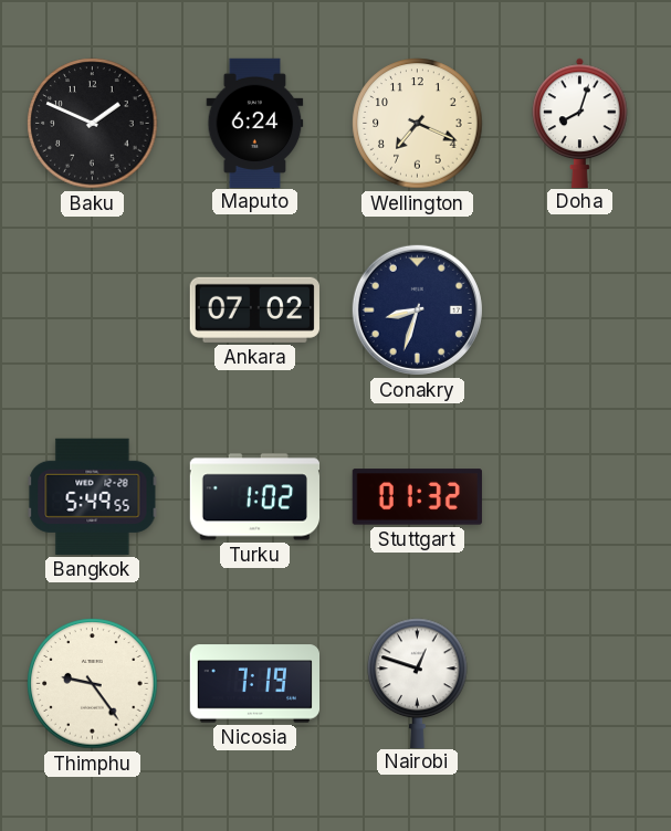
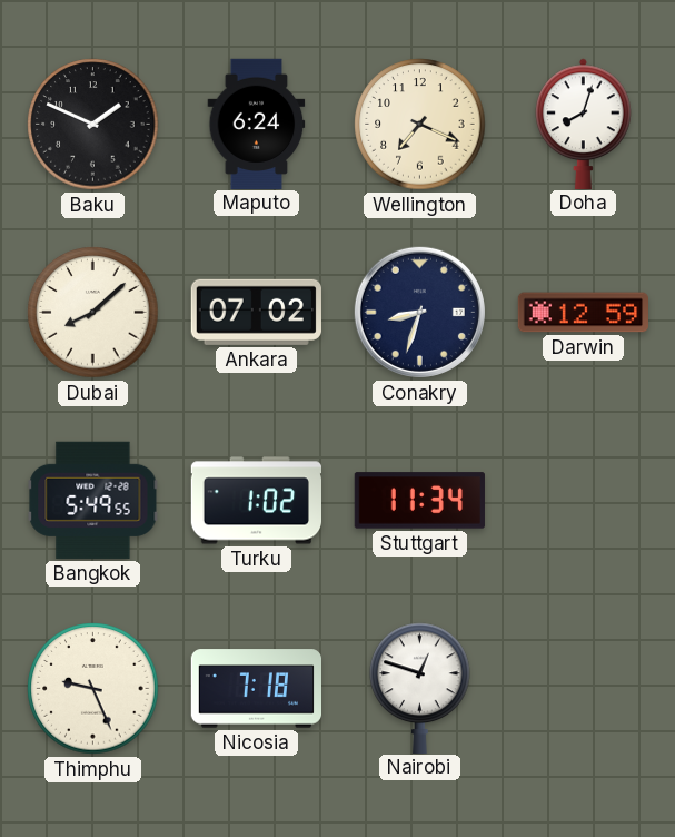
Dubai: none -> 8:08
Darwin: none -> 12:59
Stuttgart: 01:32 -> 11:34
Thimphu: 9:24 -> 9:26
Nicosia: 7:19 -> 7:18
